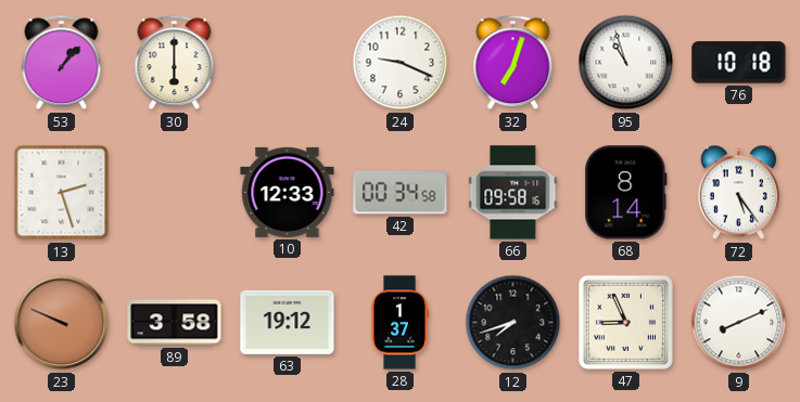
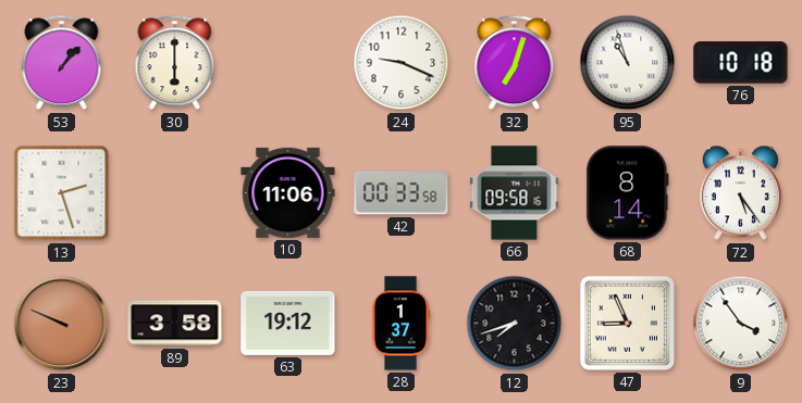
10: 12:33 -> 11:06
42: 00:34 -> 00:33
9: 8:11 -> 3:54
